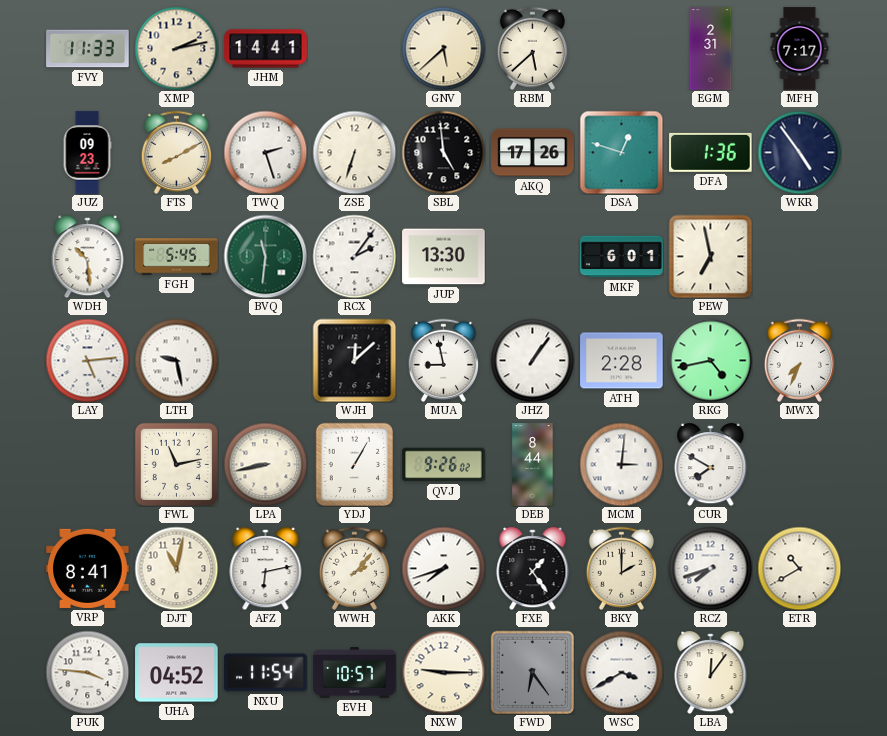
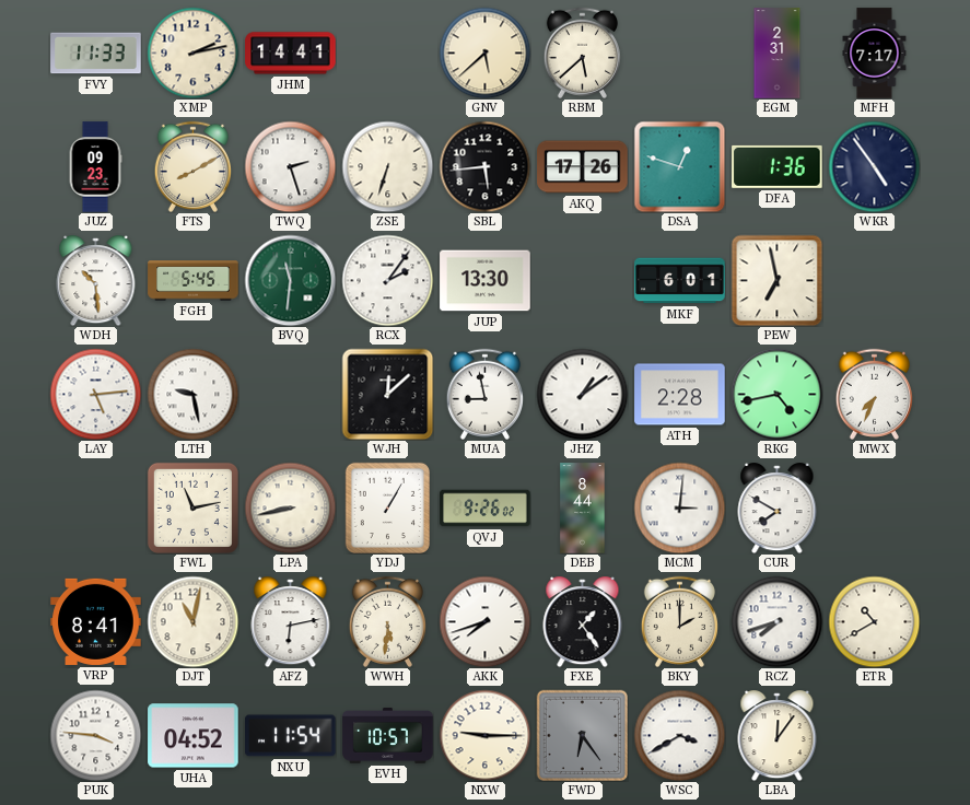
SBL: 4:59 -> 5:44
JHZ: 1:06 -> 1:09
WWH: 2:07 -> 5:31
